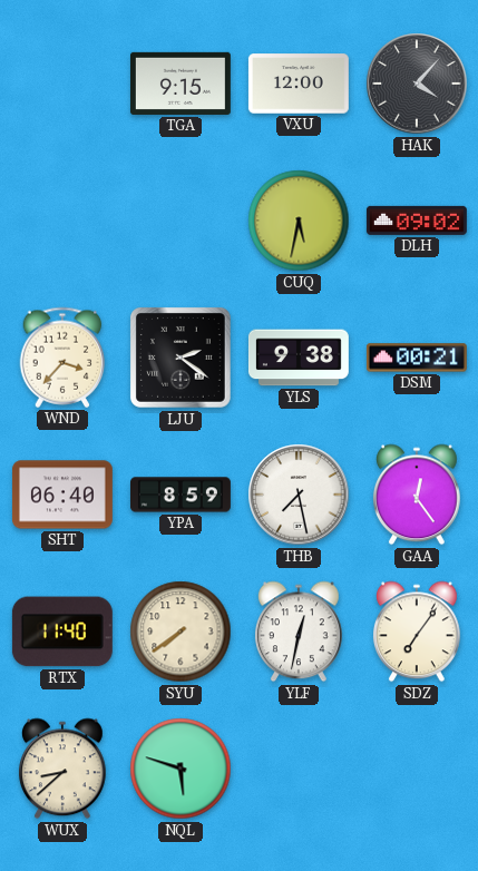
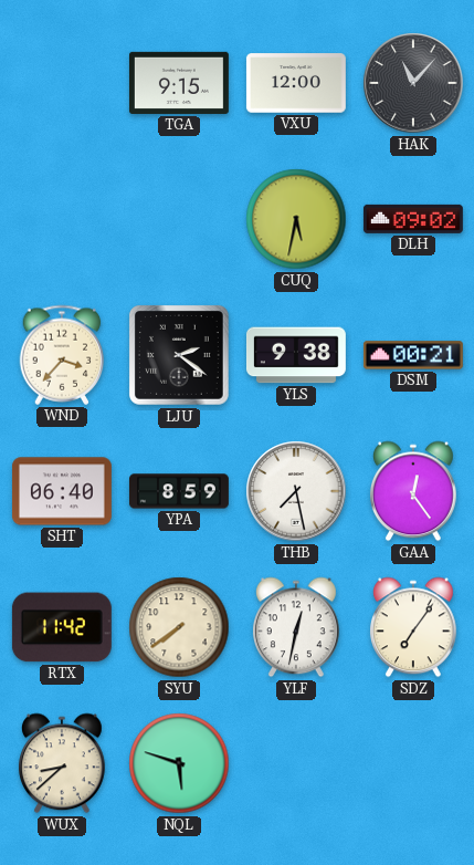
HAK: 4:07 -> 11:07
RTX: 11:40 -> 11:42
